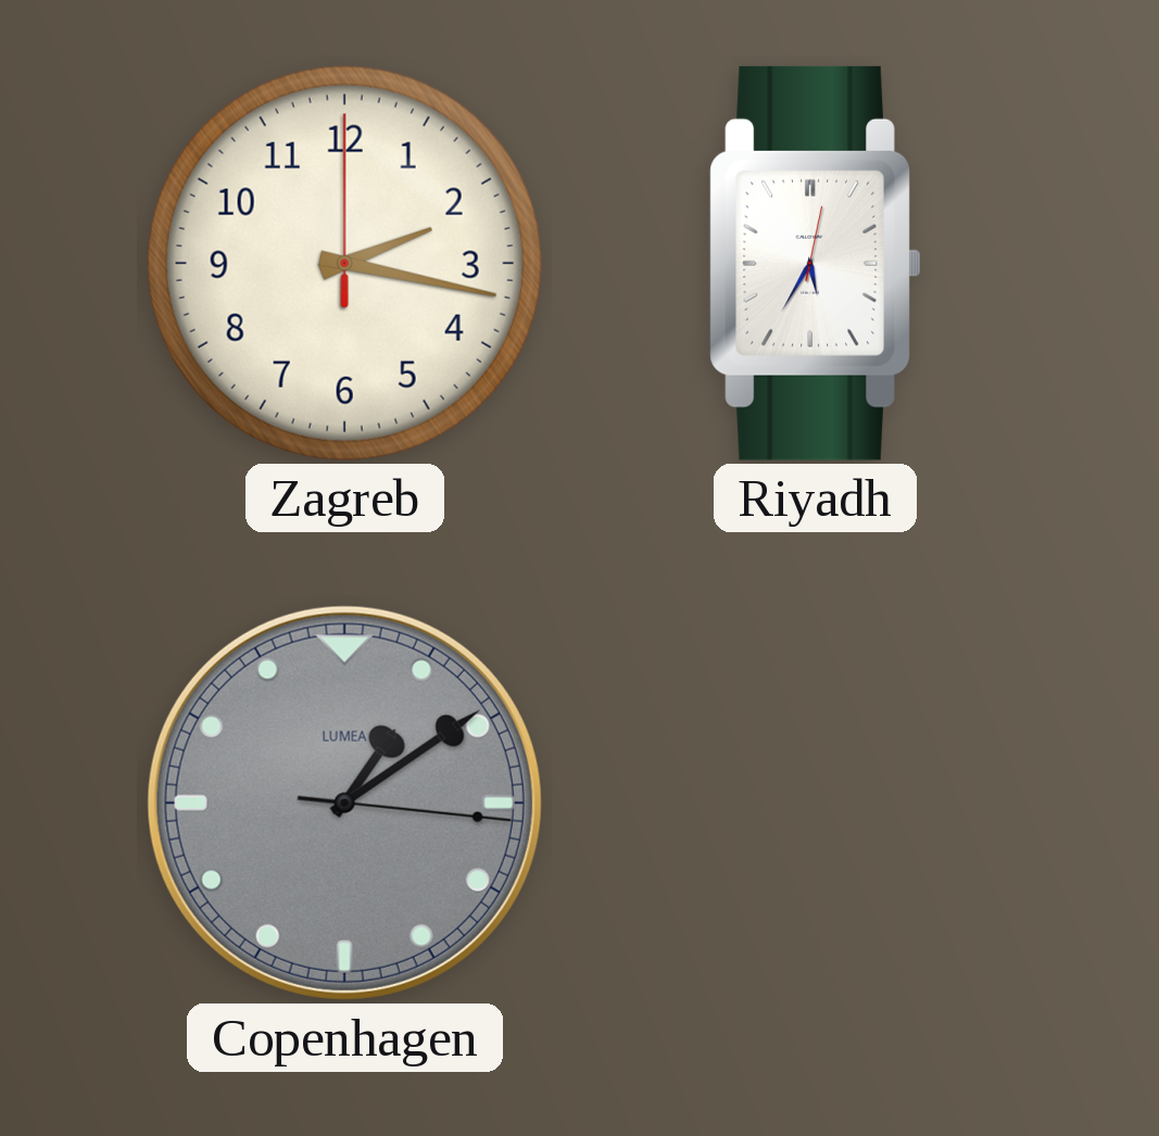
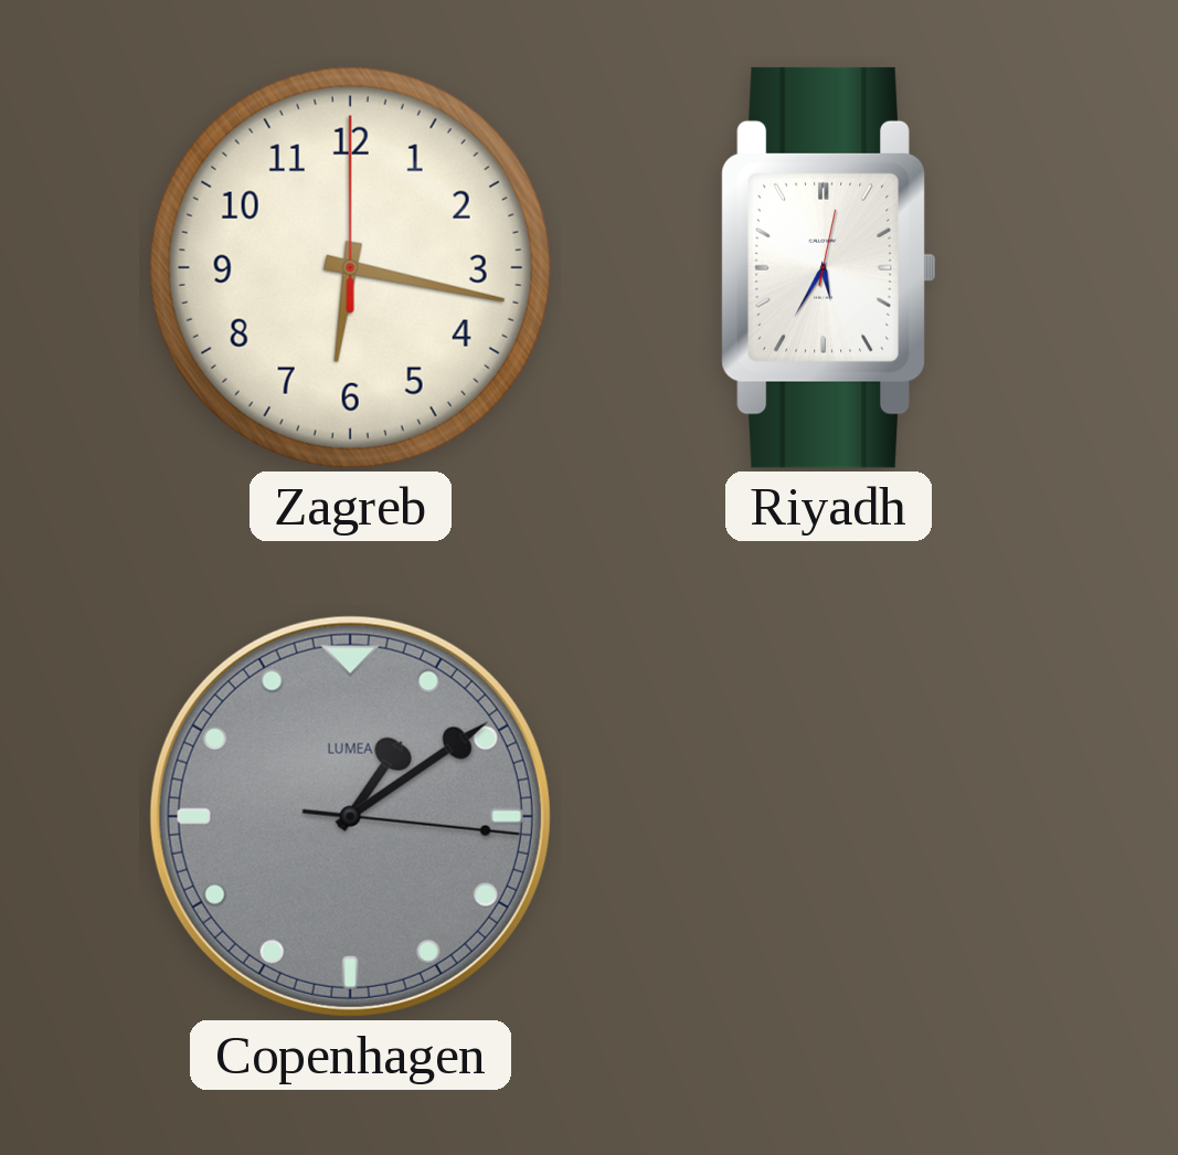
Zagreb: 2:17 -> 6:17
